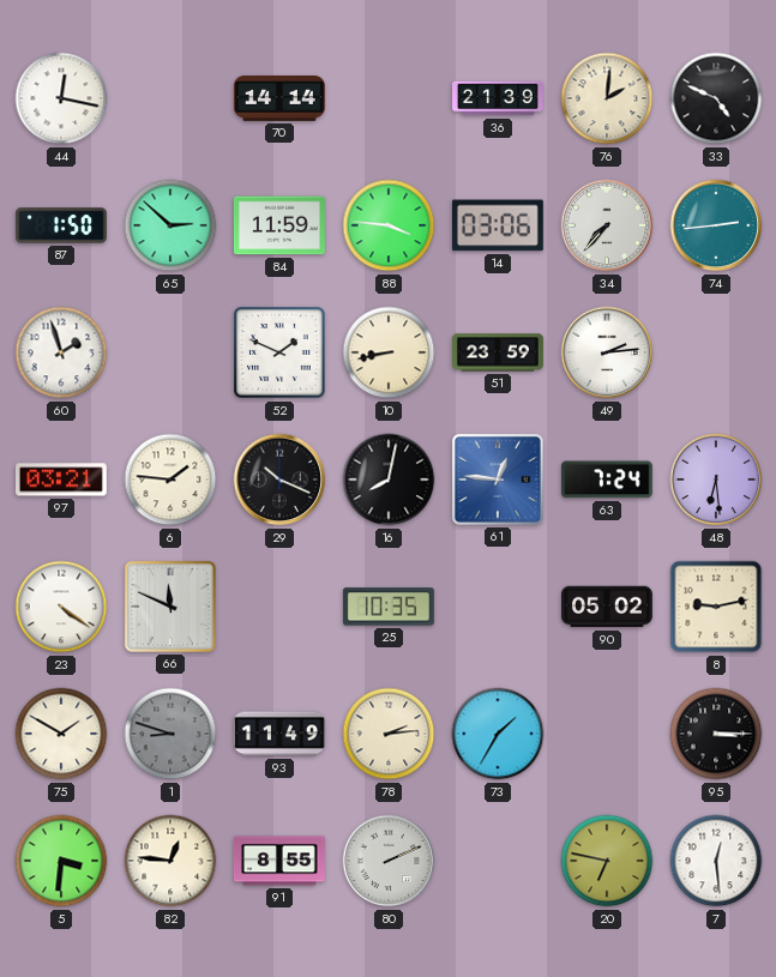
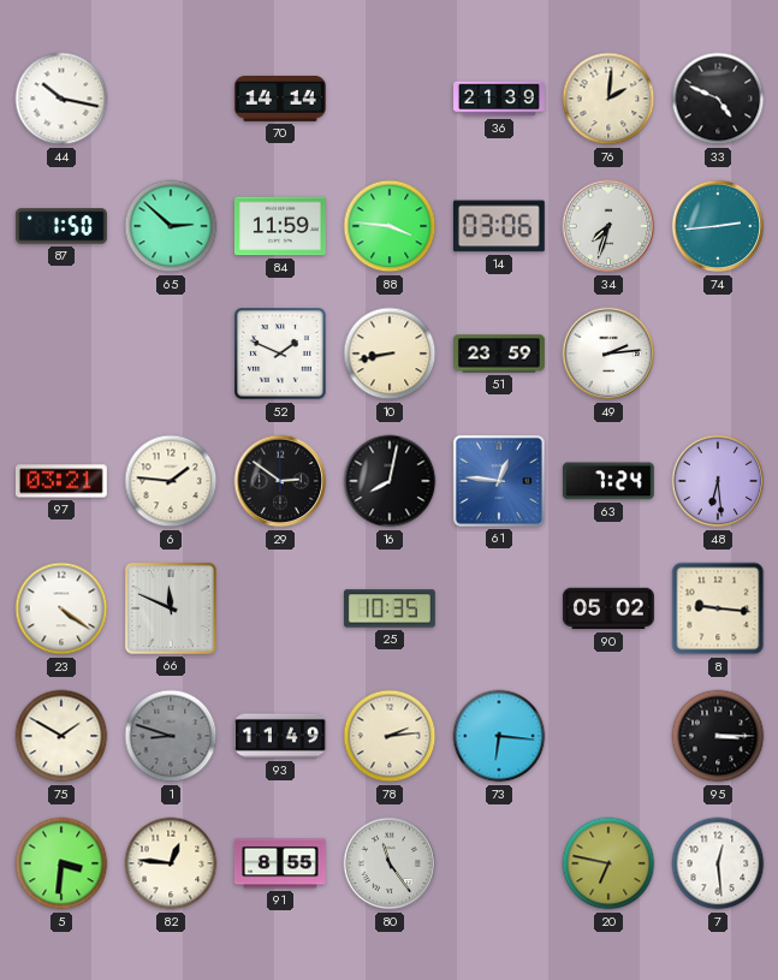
44: 12:17 -> 10:17
34: 7:37 -> 7:33
60: 1:57 -> none
29: 10:19 -> 2:51
8: 9:13 -> 9:16
73: 1:35 -> 6:16
80: 2:11 -> 11:24
